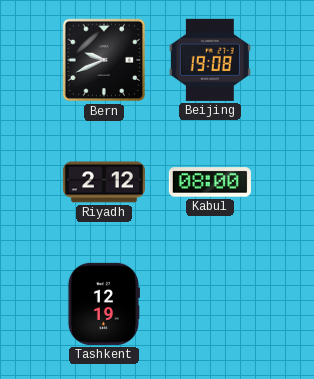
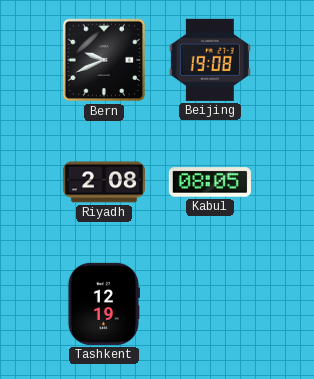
Riyadh: 2:12 -> 2:08
Kabul: 08:00 -> 08:05
